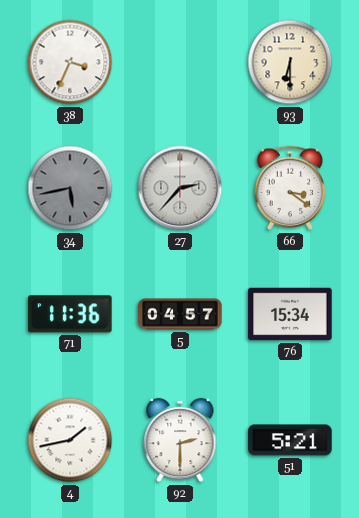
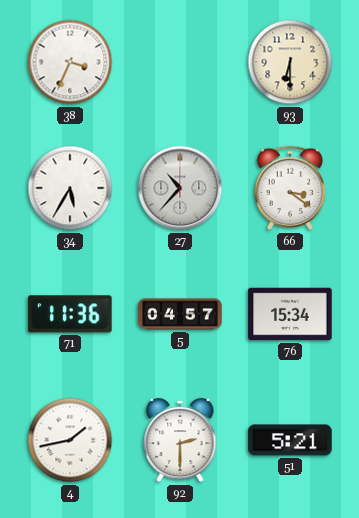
34: 5:43 -> 5:35
34 dial: grey -> white
27: 2:37 -> 10:37
